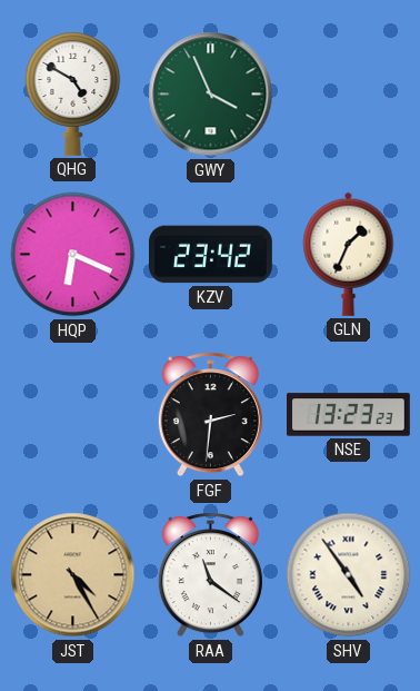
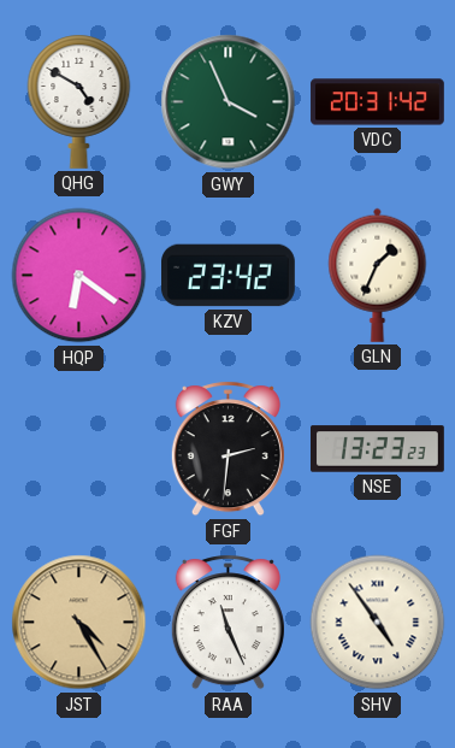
VDC: none -> 20:31
HQP: 6:19 -> 6:21
RAA: 11:21 -> 11:26
